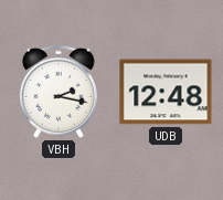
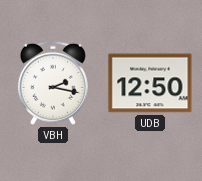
UDB: 12:48 -> 12:50
